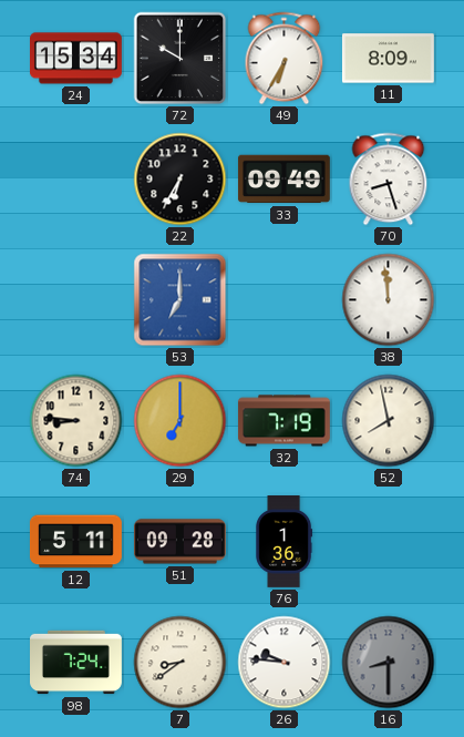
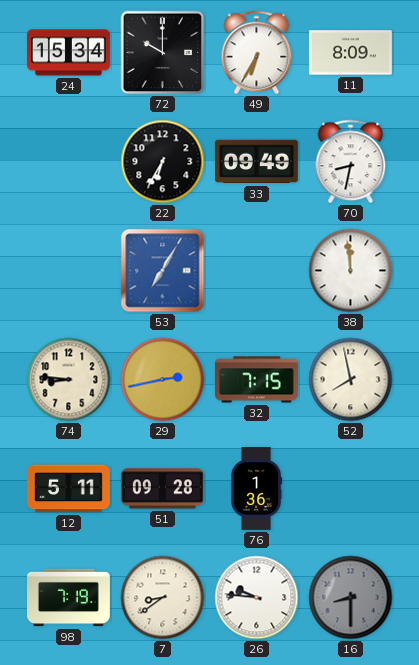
70: 8:27 -> 8:32
53: 7:00 -> 7:05
29: 7:00 -> 2:43
32: 7:19 -> 7:15
98: 7:24 -> 7:19
